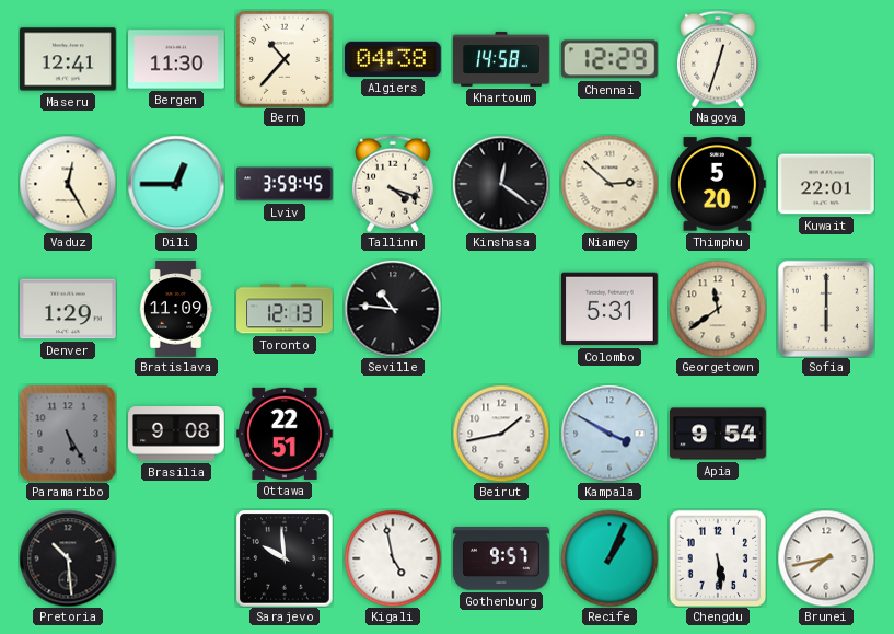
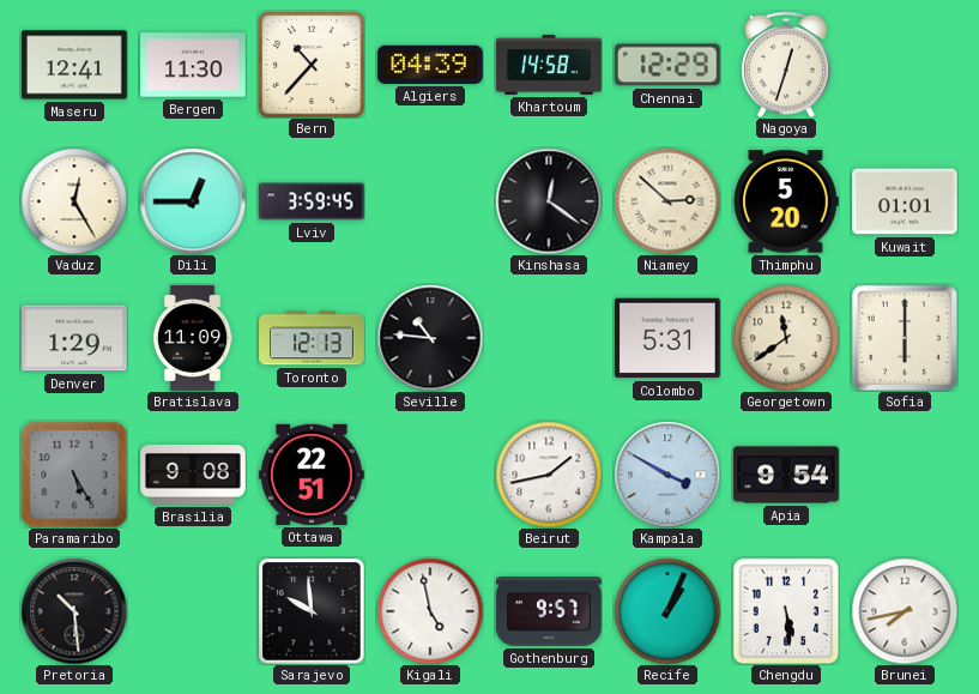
Algiers: 04:38 -> 04:39
Tallinn: 4:18 -> none
Kuwait: 22:01 -> 01:01
